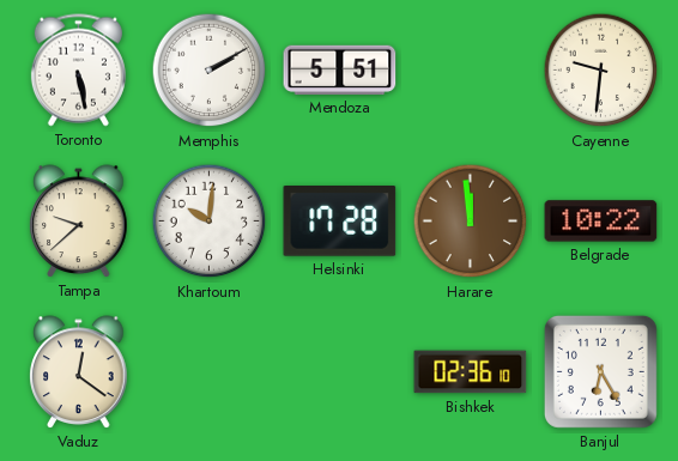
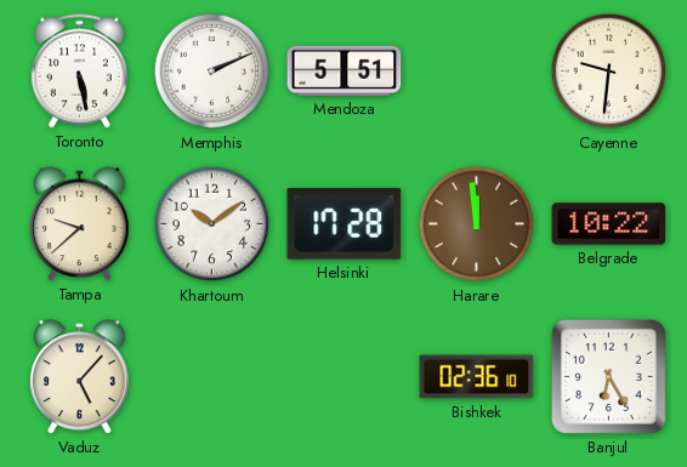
Memphis: 2:10 -> 2:11
Khartoum: 10:01 -> 10:09
Vaduz: 12:21 -> 5:07
